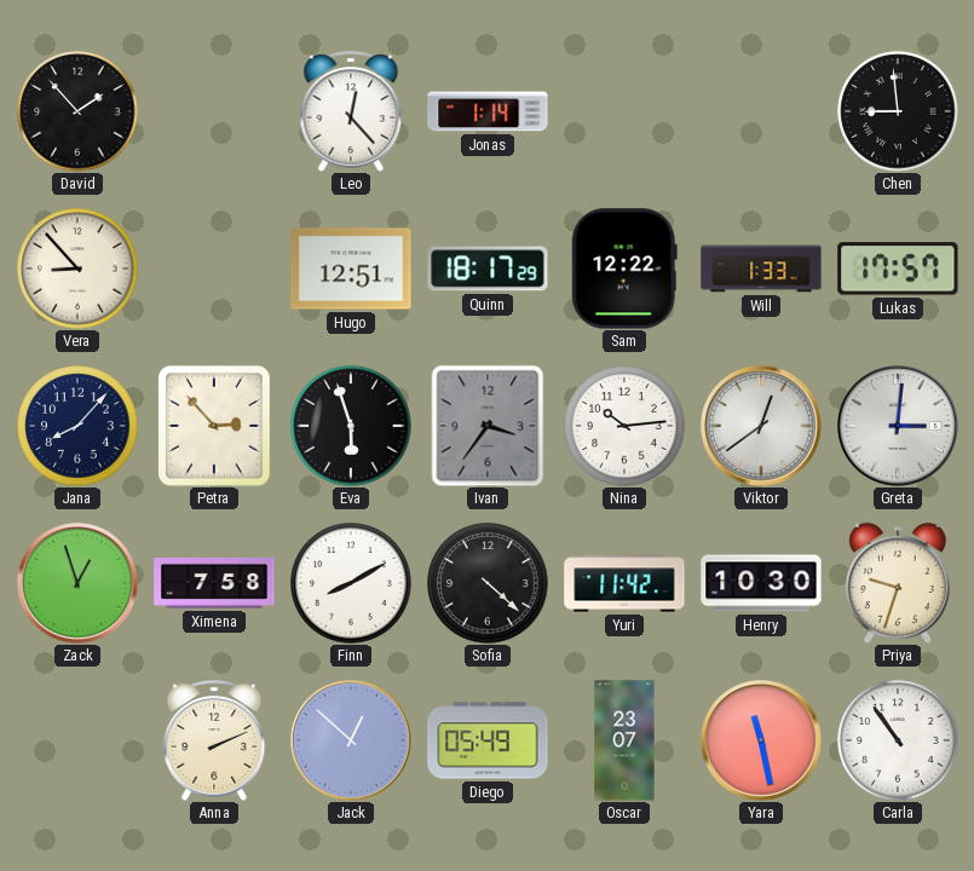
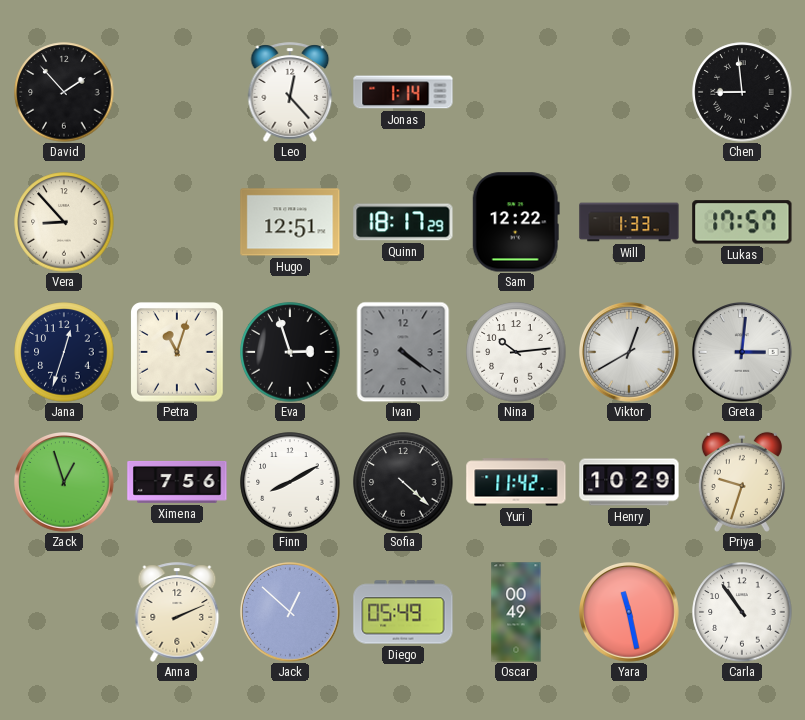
Jana: 8:07 -> 12:33
Petra: 2:53 -> 11:03
Eva: 5:57 -> 2:57
Ivan: 3:36 -> 4:21
Viktor: 12:39 -> 12:40
Ximena: 7:58 -> 7:56
Henry: 10:30 -> 10:29
Oscar: 23:07 -> 00:49
